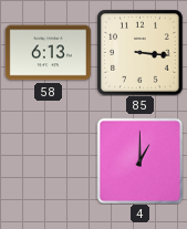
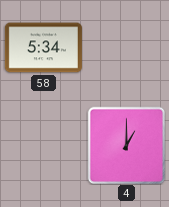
58: 6:13 -> 5:34
85: 3:16 -> none
